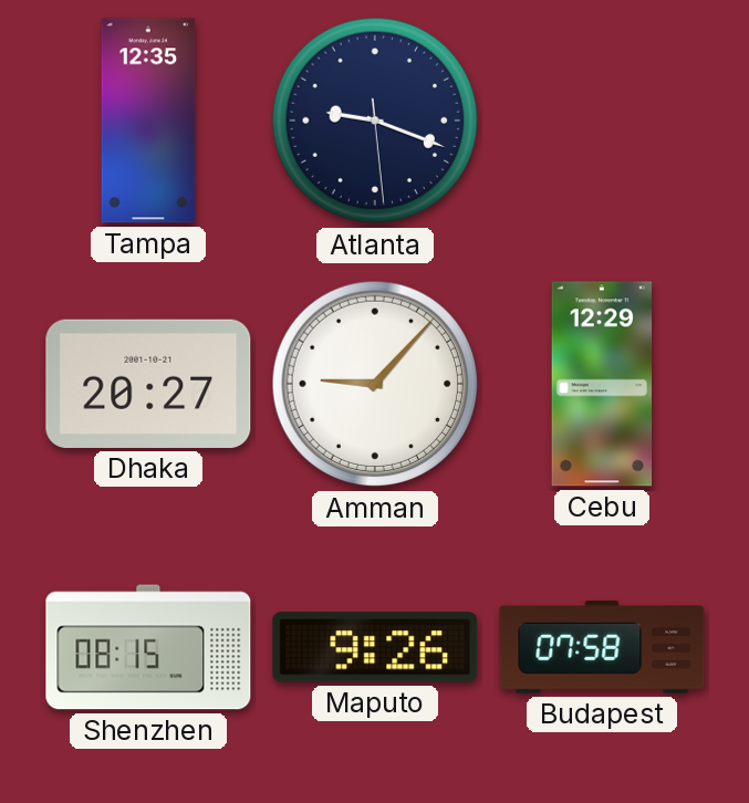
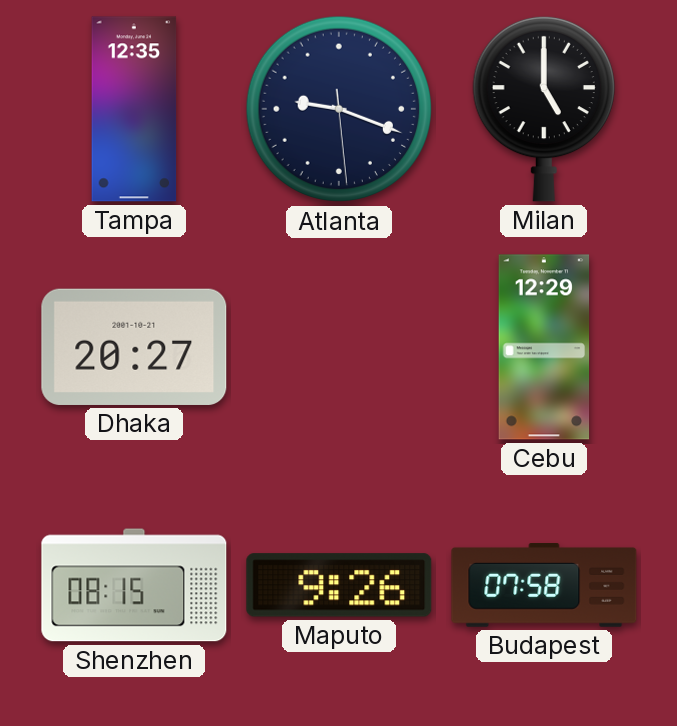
Milan: none -> 5:00
Amman: 9:07 -> none
